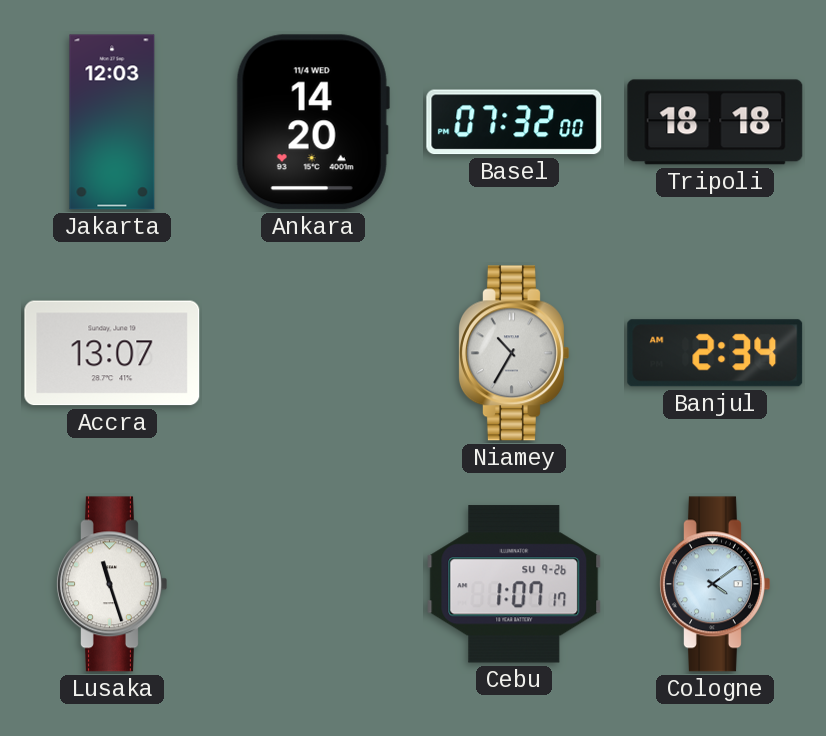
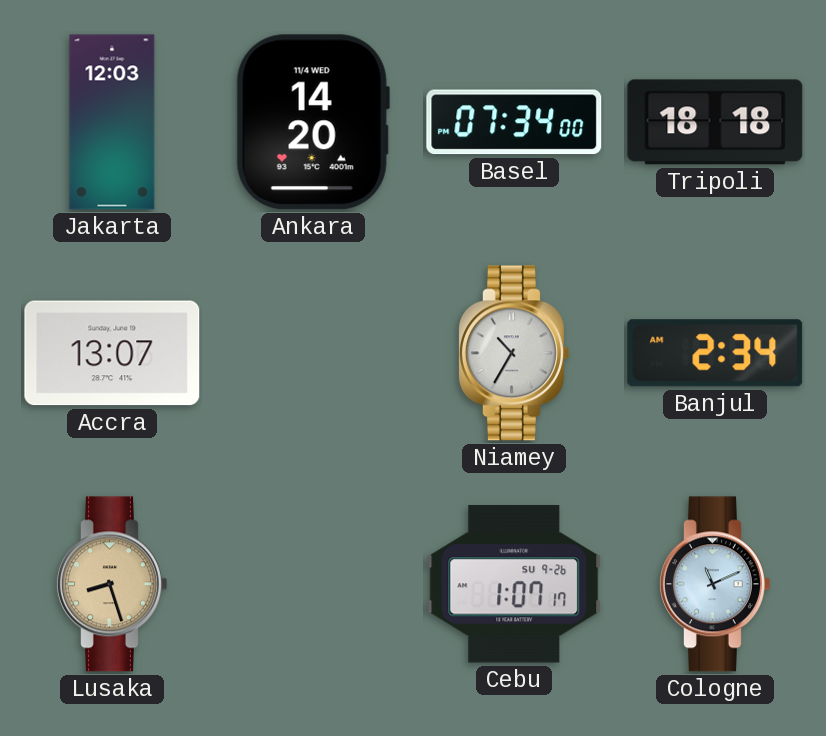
Basel: 07:32 -> 07:34
Lusaka: 11:27 -> 8:27
Lusaka dial: white -> champagne
Cologne: 4:09 -> 11:11
